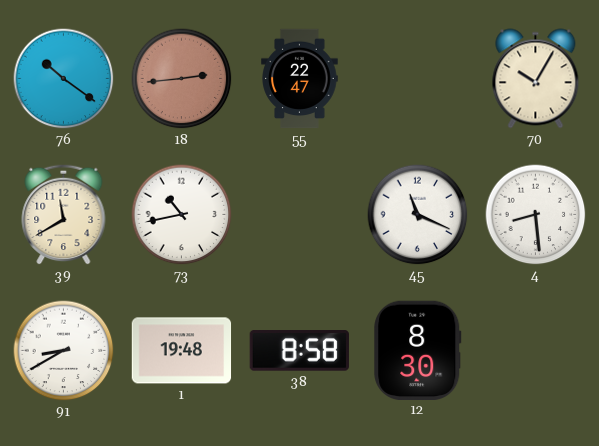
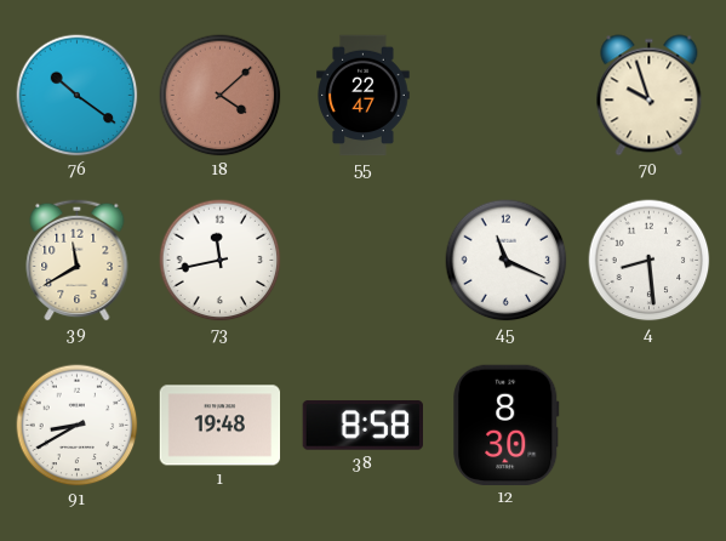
18: 2:44 -> 4:08
70: 10:05 -> 9:57
73: 10:43 -> 11:43
